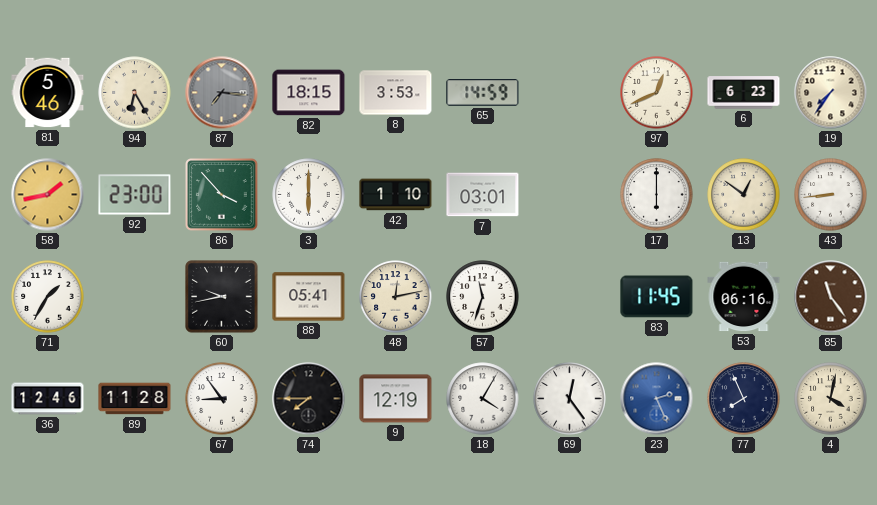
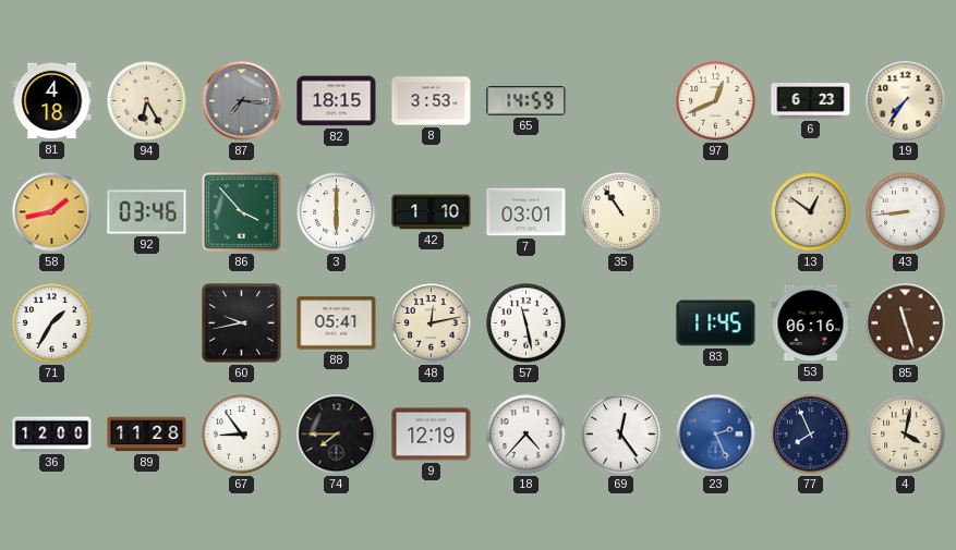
81: 5:46 -> 4:18
92: 23:00 -> 03:46
35: none -> 10:54
17: 6:00 -> none
57: 11:33 -> 11:28
85: 11:24 -> 11:27
36: 12:46 -> 12:00
18: 4:05 -> 4:37
